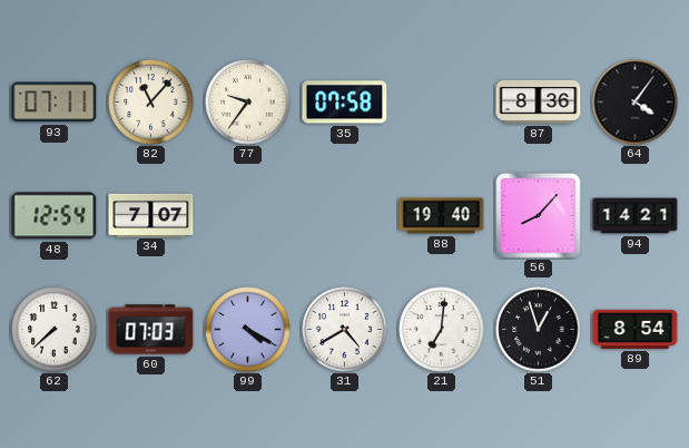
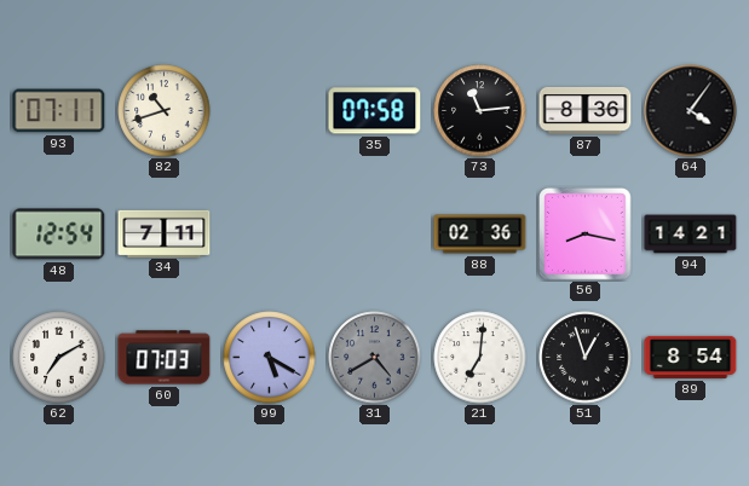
82: 11:07 -> 10:42
77: 9:36 -> none
73: none -> 11:14
34: 7:07 -> 7:11
88: 19:40 -> 02:36
56: 8:07 -> 8:17
62: 7:38 -> 7:10
99: 4:20 -> 5:20
31 dial: white -> grey
